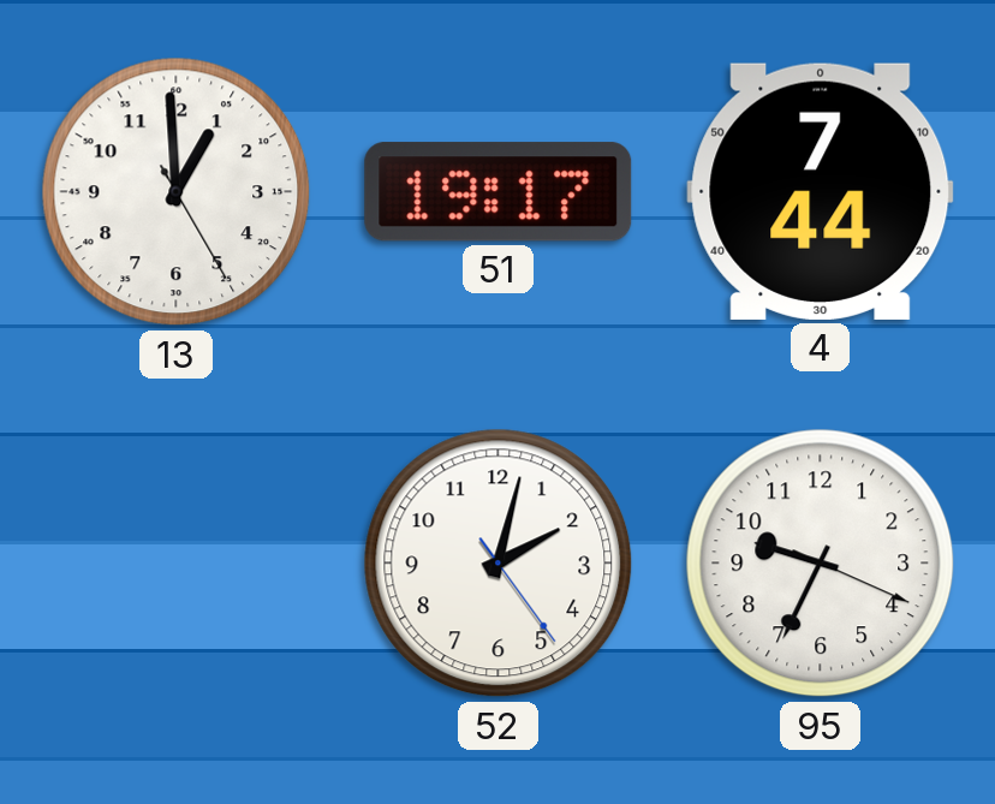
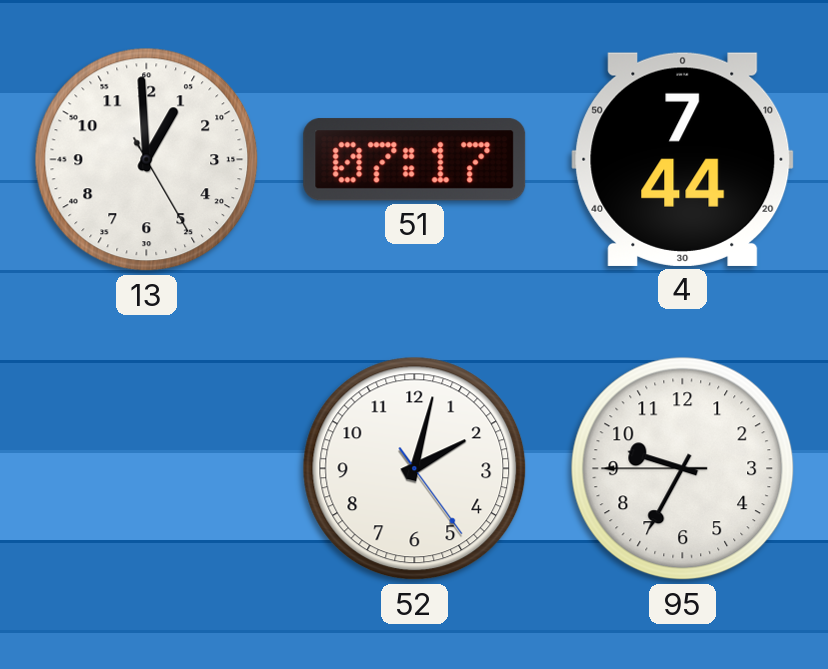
51: 19:17 -> 07:17
95: 9:34:19 -> 9:34:45
